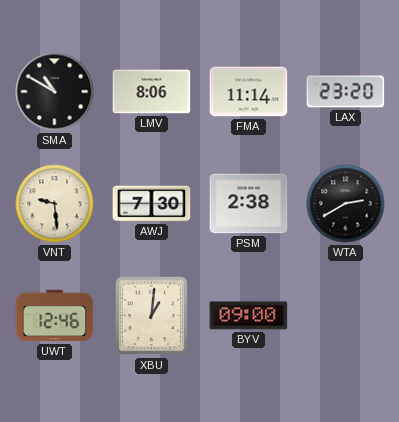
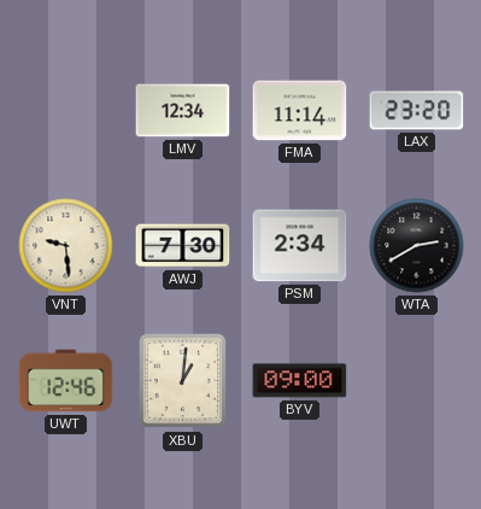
SMA: 10:50 -> none
LMV: 8:06 -> 12:34
PSM: 2:38 -> 2:34
